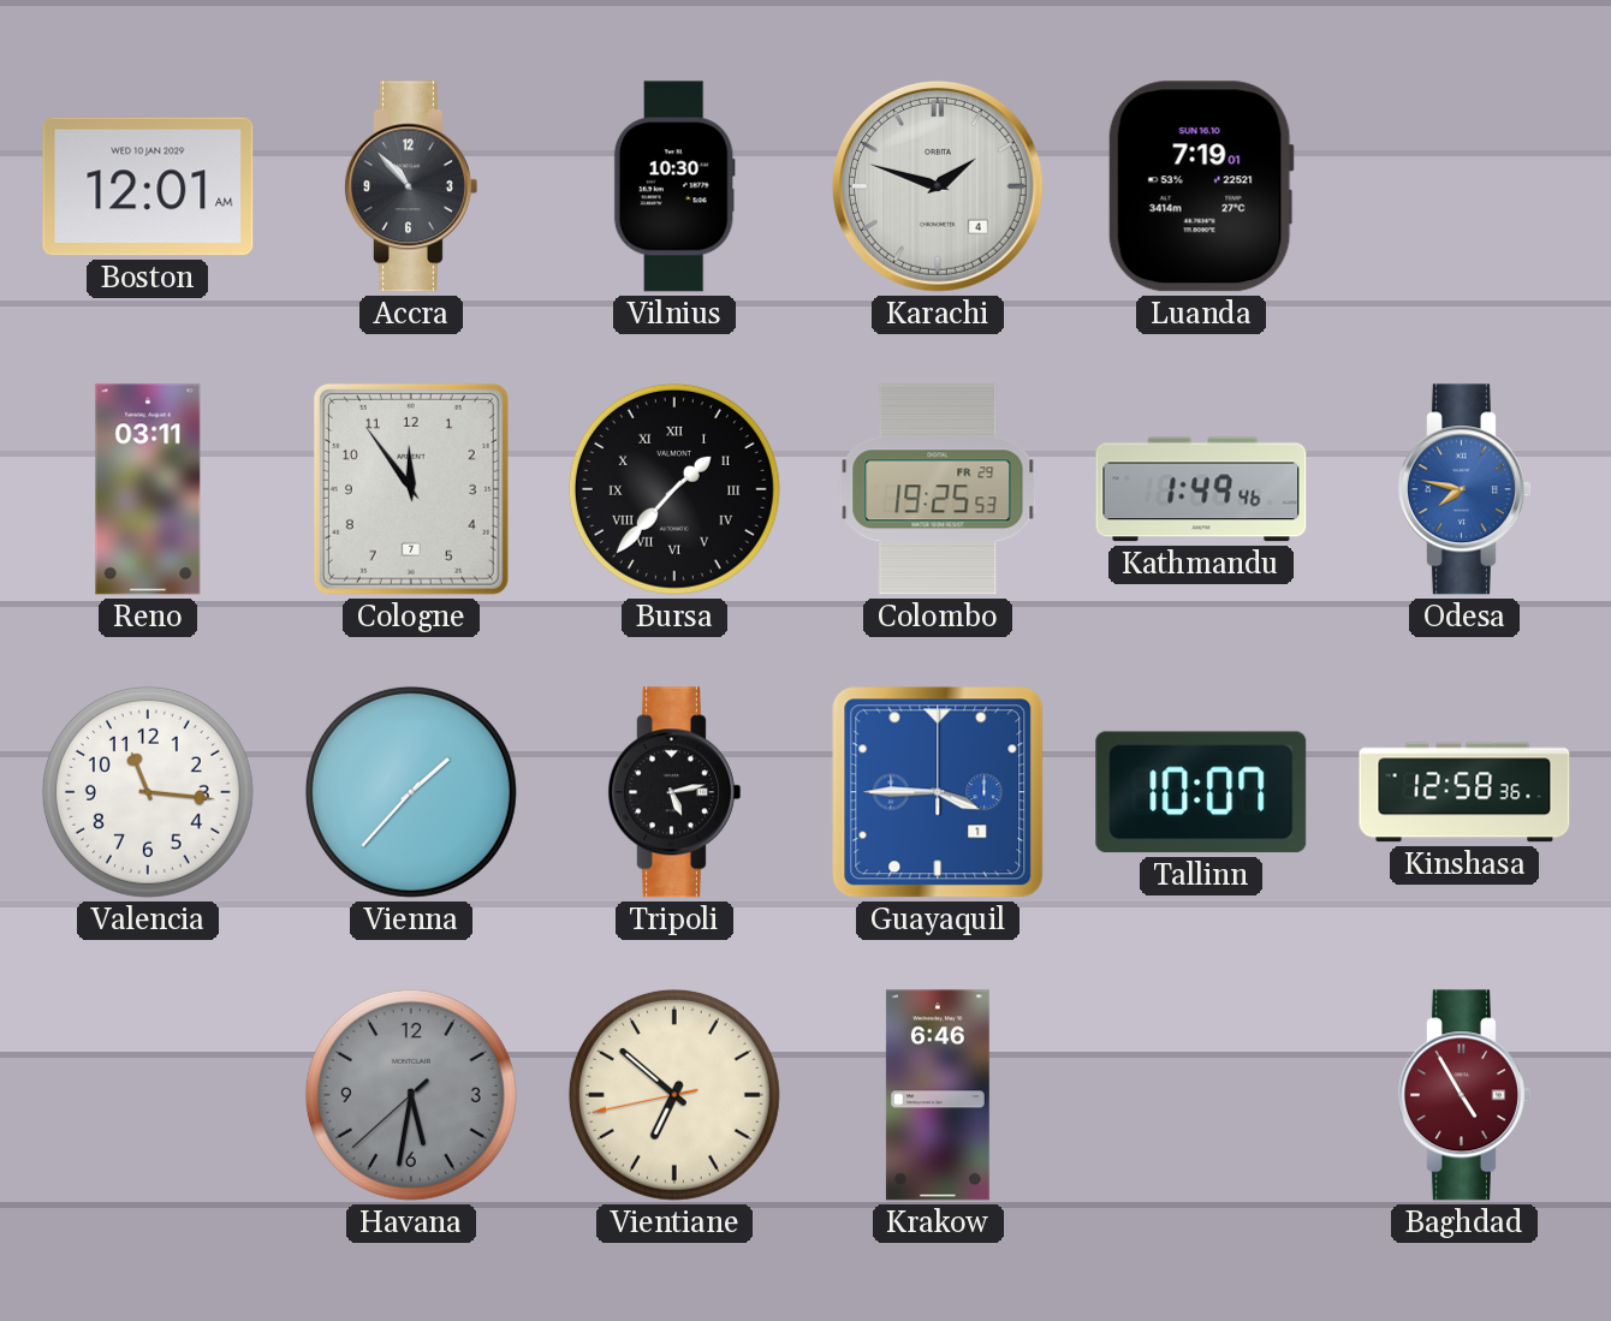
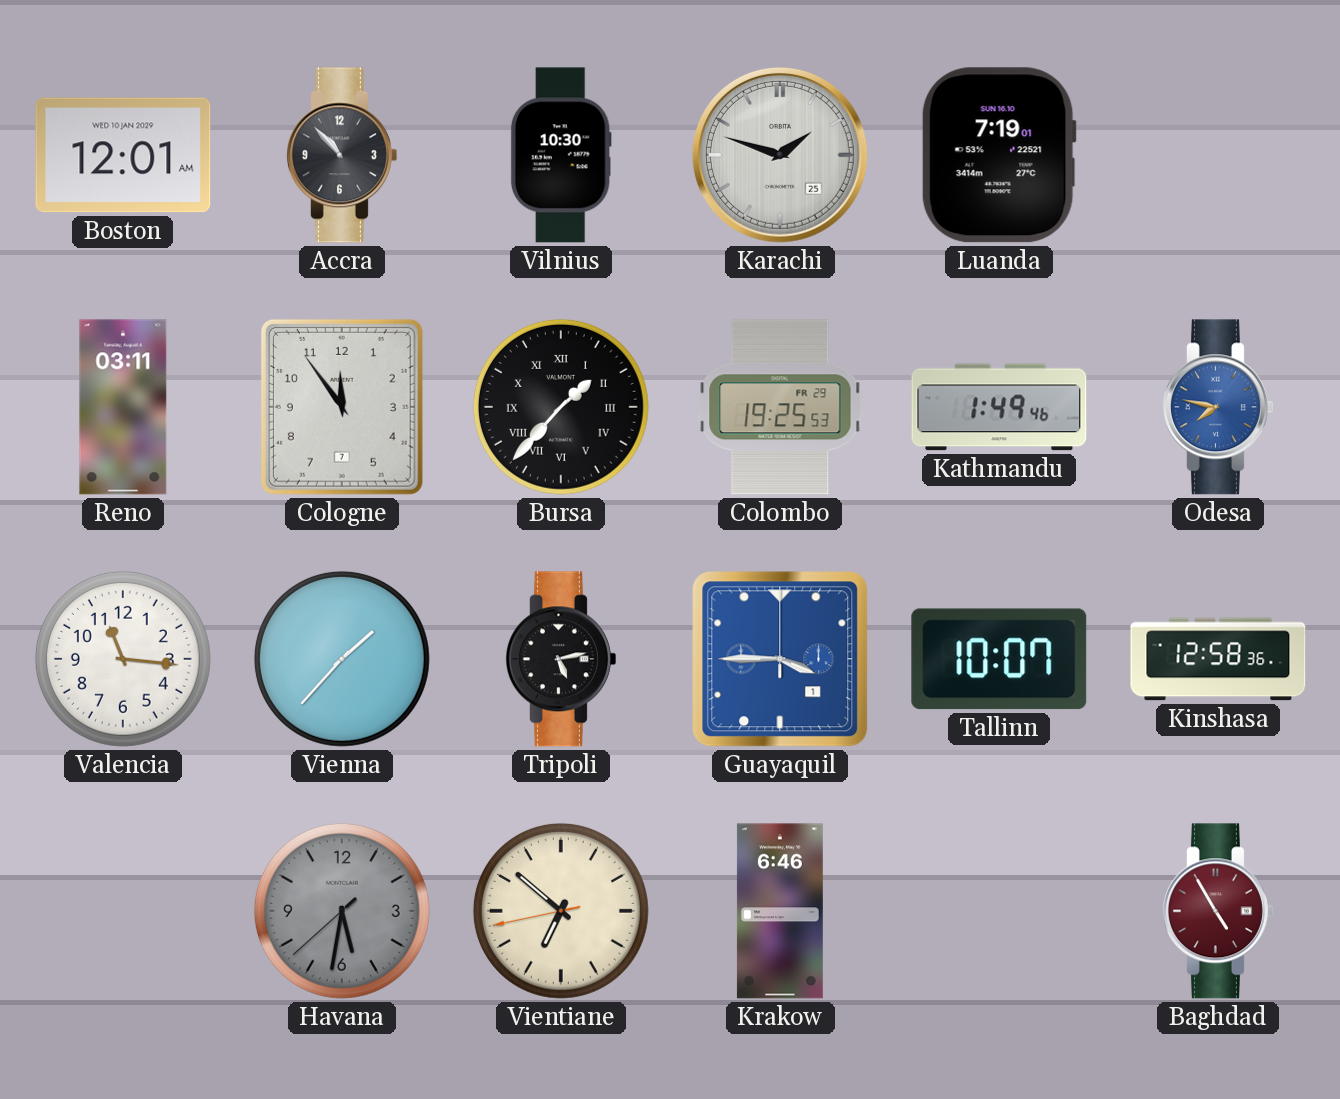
Karachi date: 4 -> 25
